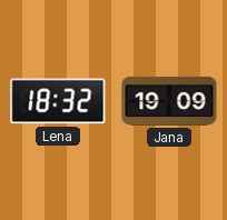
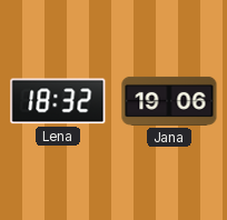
Jana: 19:09 -> 19:06
